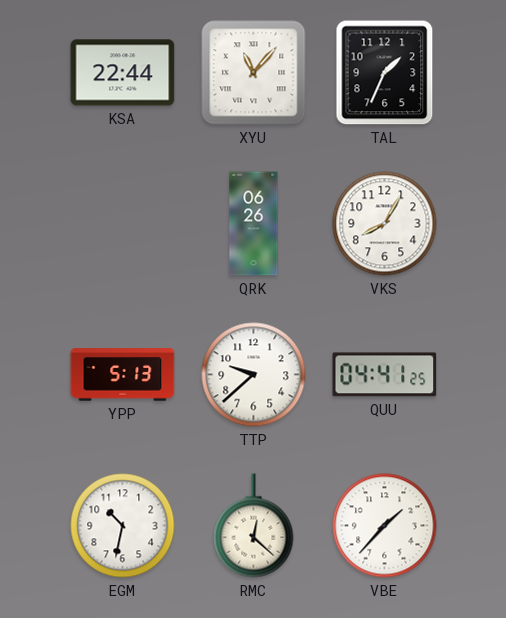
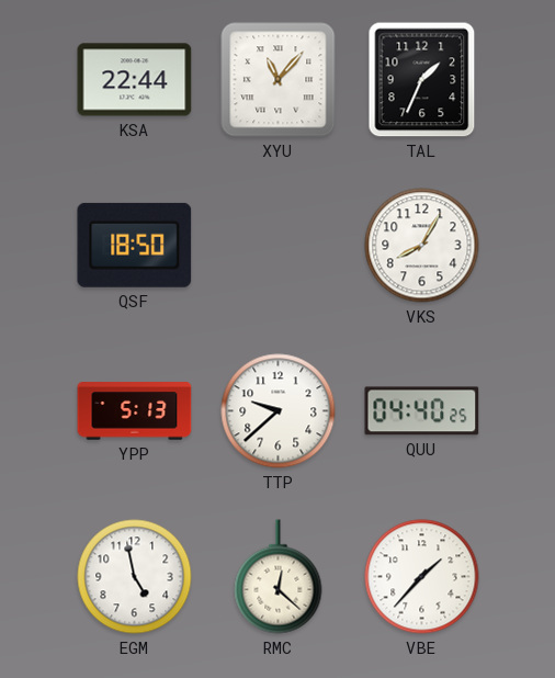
QSF: none -> 18:50
QRK: 06:26 -> none
QUU: 04:41 -> 04:40
EGM: 10:32 -> 4:58
